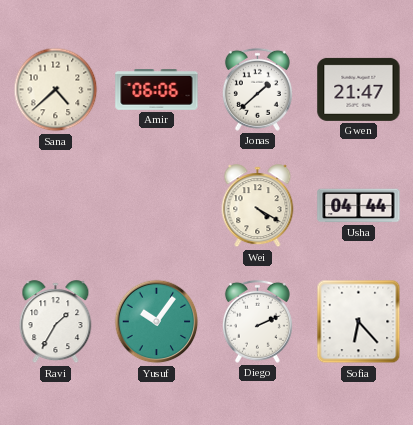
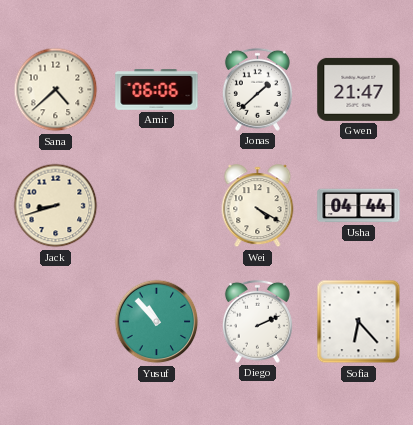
Jack: none -> 8:42
Ravi: 1:35 -> none
Yusuf: 10:06 -> 10:53
